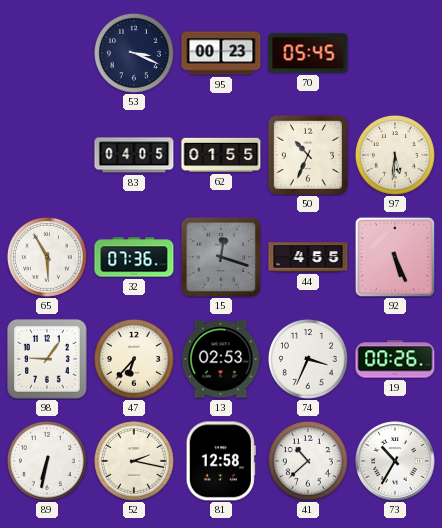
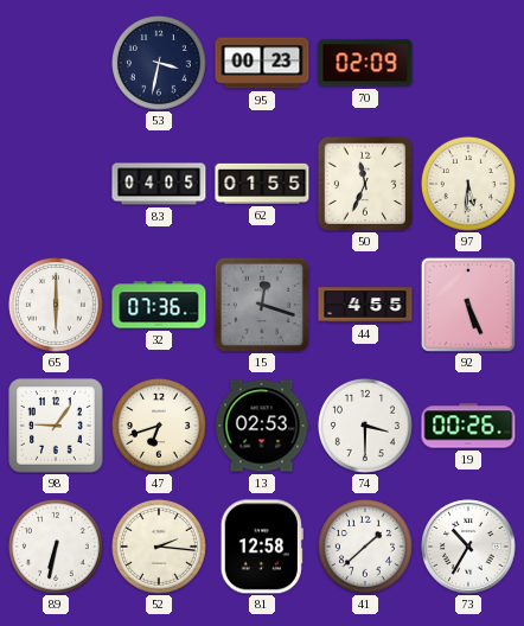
53: 3:19 -> 3:32
70: 05:45 -> 02:09
50: 10:34 -> 11:34
65: 5:55 -> 6:00
47: 6:37 -> 6:42
74: 3:34 -> 3:30
52: 2:17 -> 2:16
41: 10:38 -> 1:38
